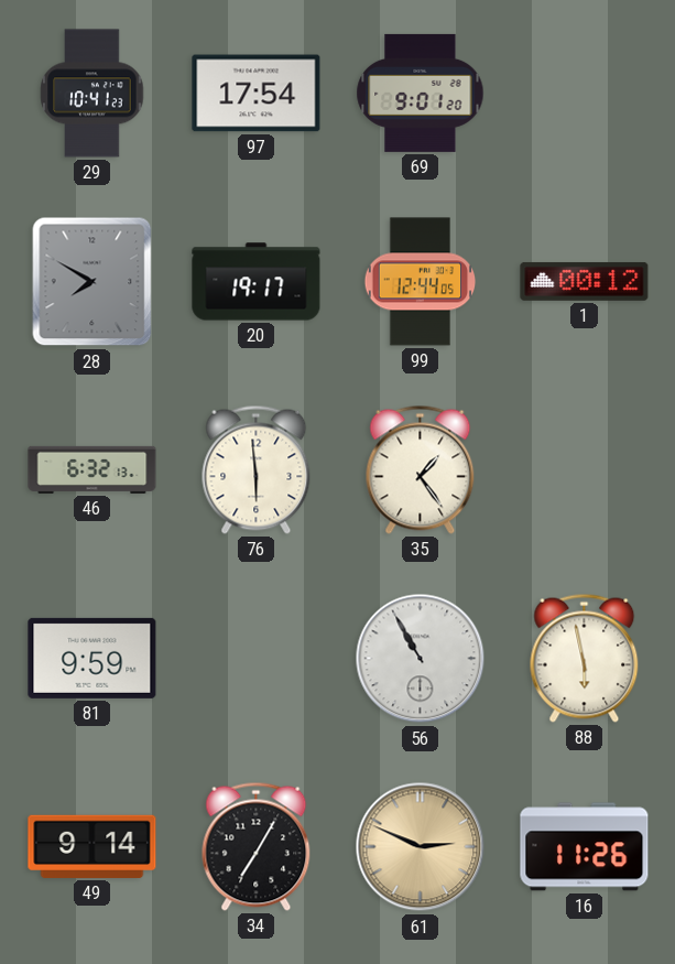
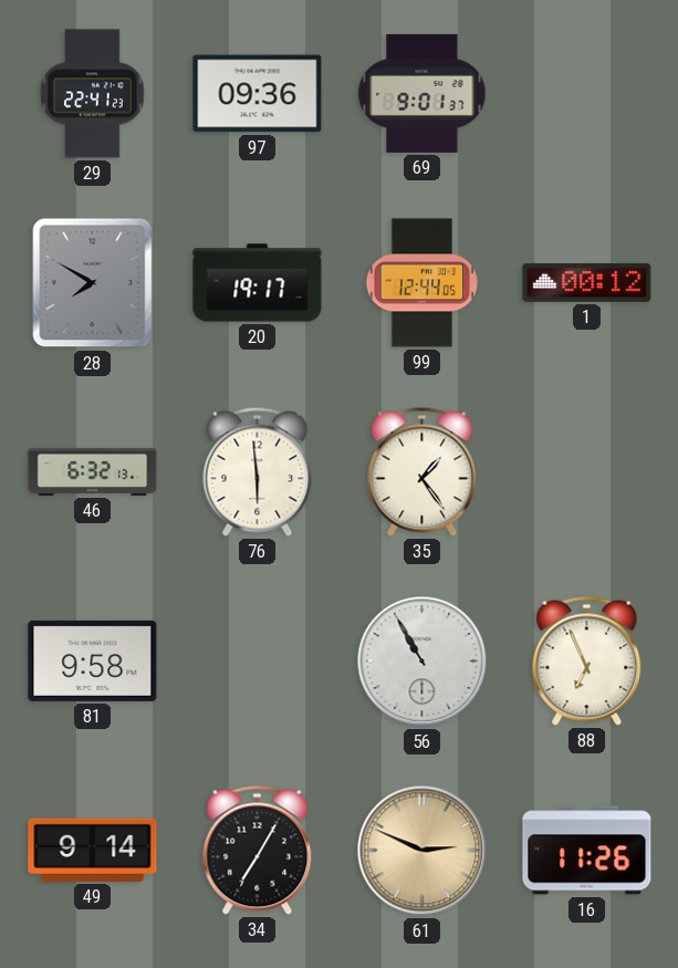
29: 10:41 -> 22:41
97: 17:54 -> 09:36
69: 9:01:20 -> 9:01:37
81: 9:59 -> 9:58
88: 5:58 -> 6:56
